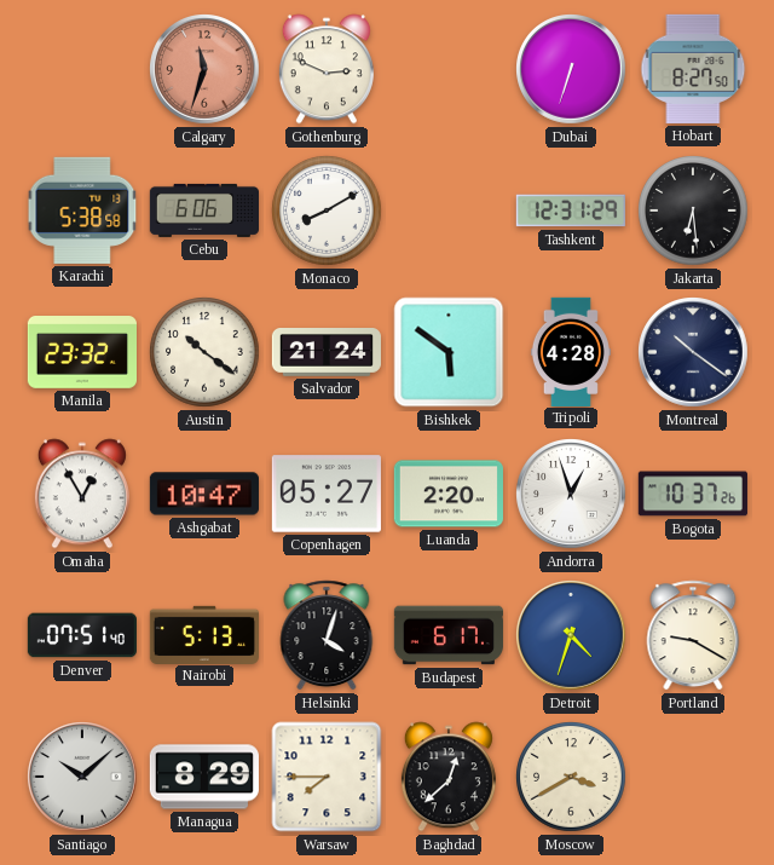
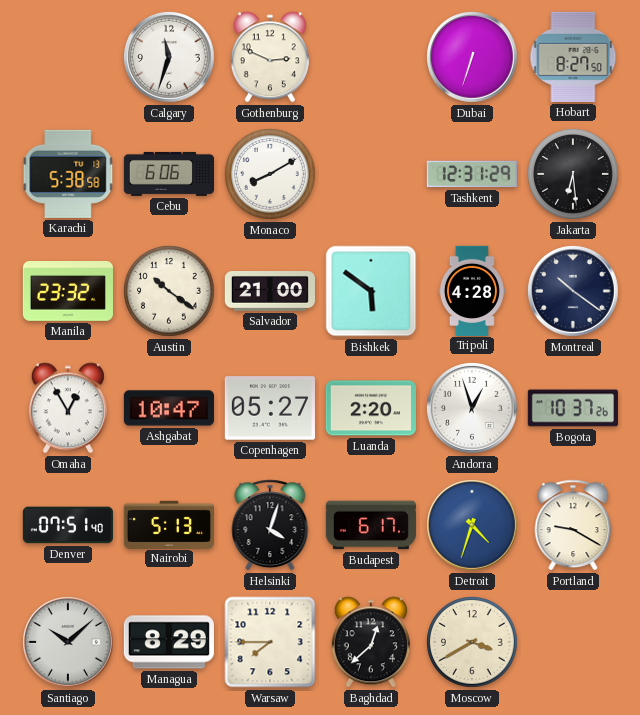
Calgary dial: salmon -> white
Salvador: 21:24 -> 21:00
